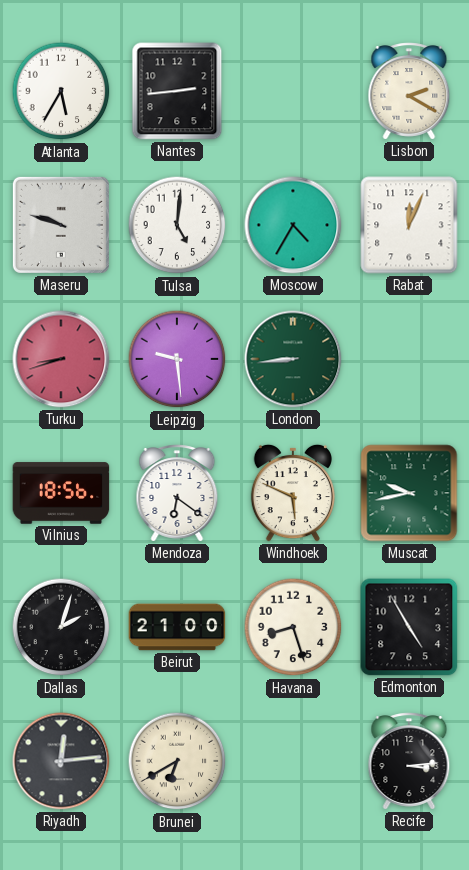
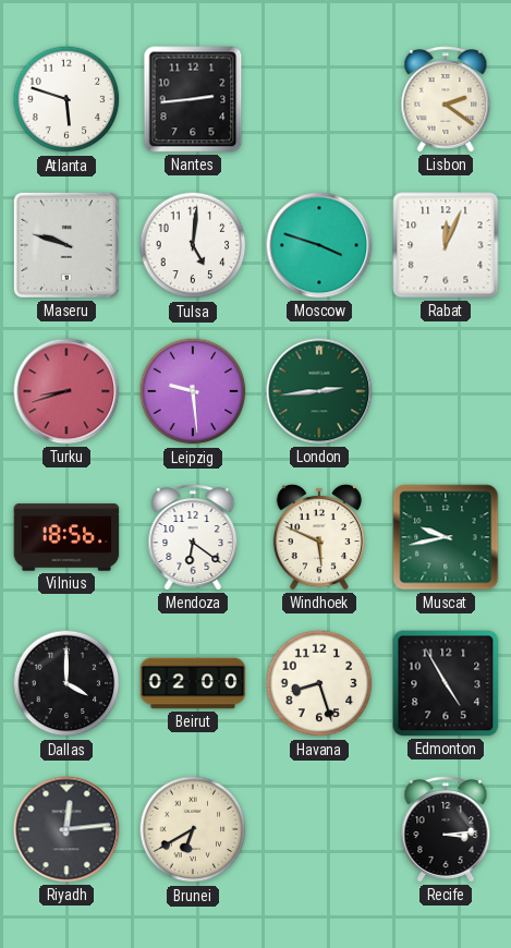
Atlanta: 5:35 -> 5:48
Lisbon: 2:20 -> 2:21
Moscow: 4:35 -> 3:48
London: 8:44 -> 2:44
Dallas: 2:03 -> 4:00
Beirut: 21:00 -> 02:00
